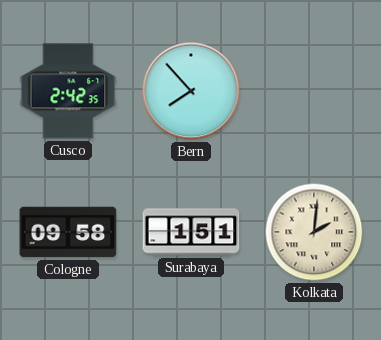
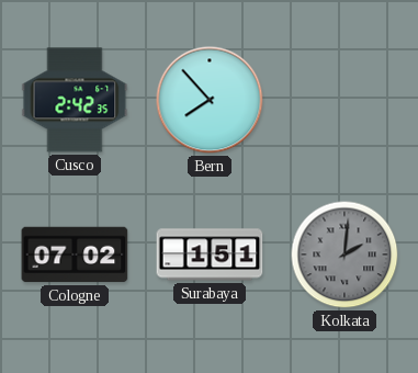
Cologne: 09:58 -> 07:02
Kolkata dial: cream -> grey
